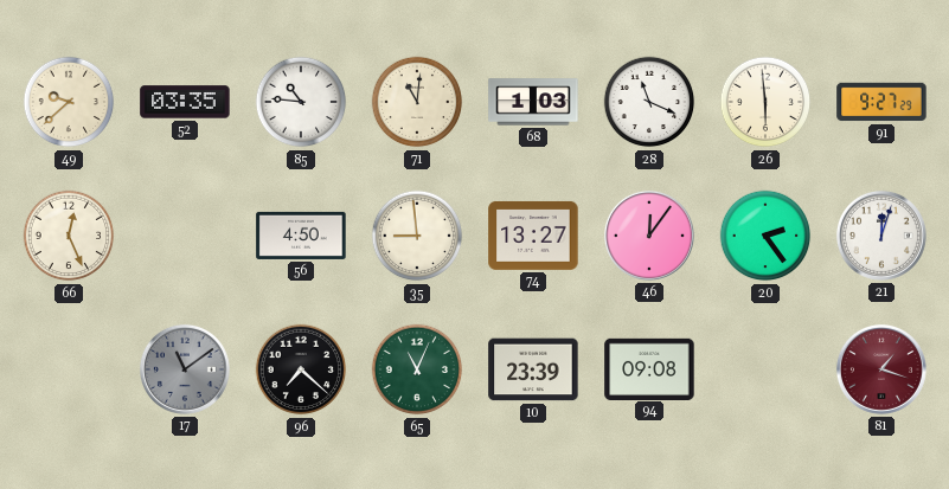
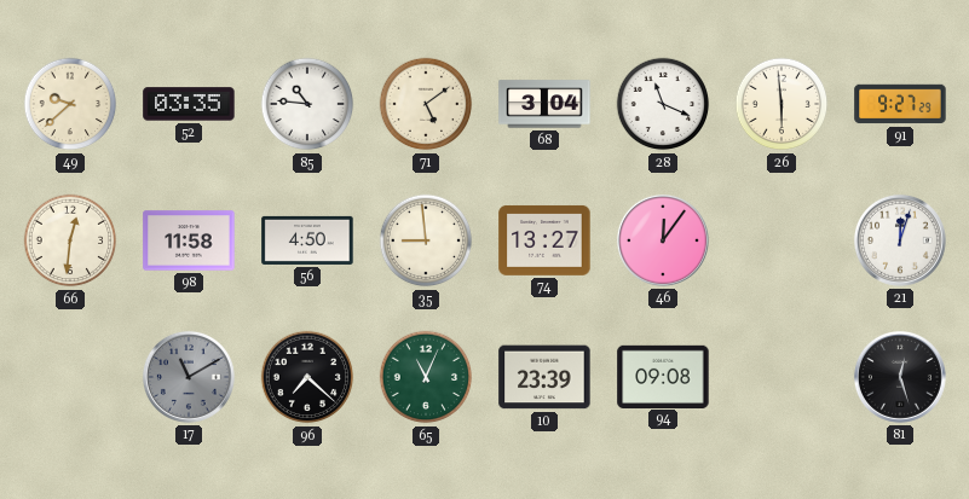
71: 11:01 -> 5:09
68: 1:03 -> 3:04
66: 12:26 -> 12:31
98: none -> 11:58
20: 2:24 -> none
17: 11:09 -> 11:10
81: 1:18 -> 12:27
81 dial: burgundy -> black
